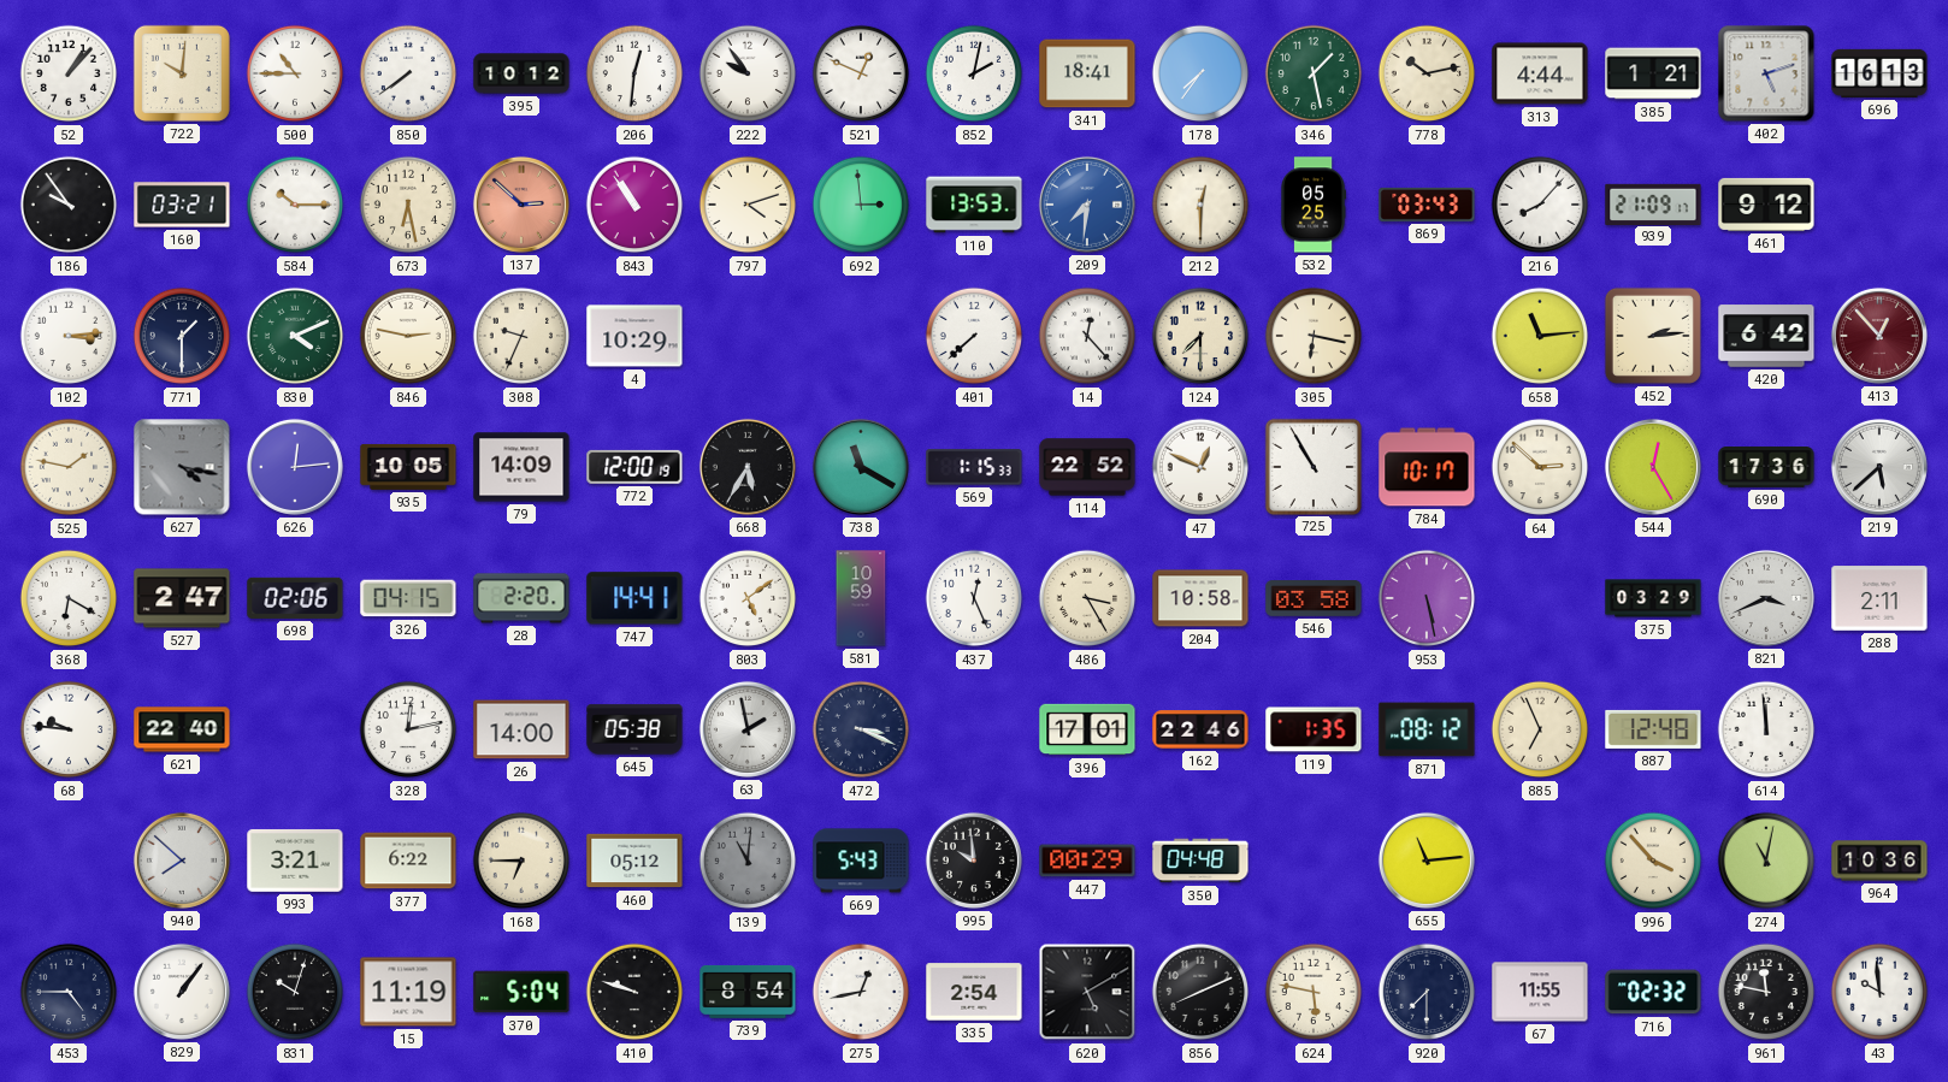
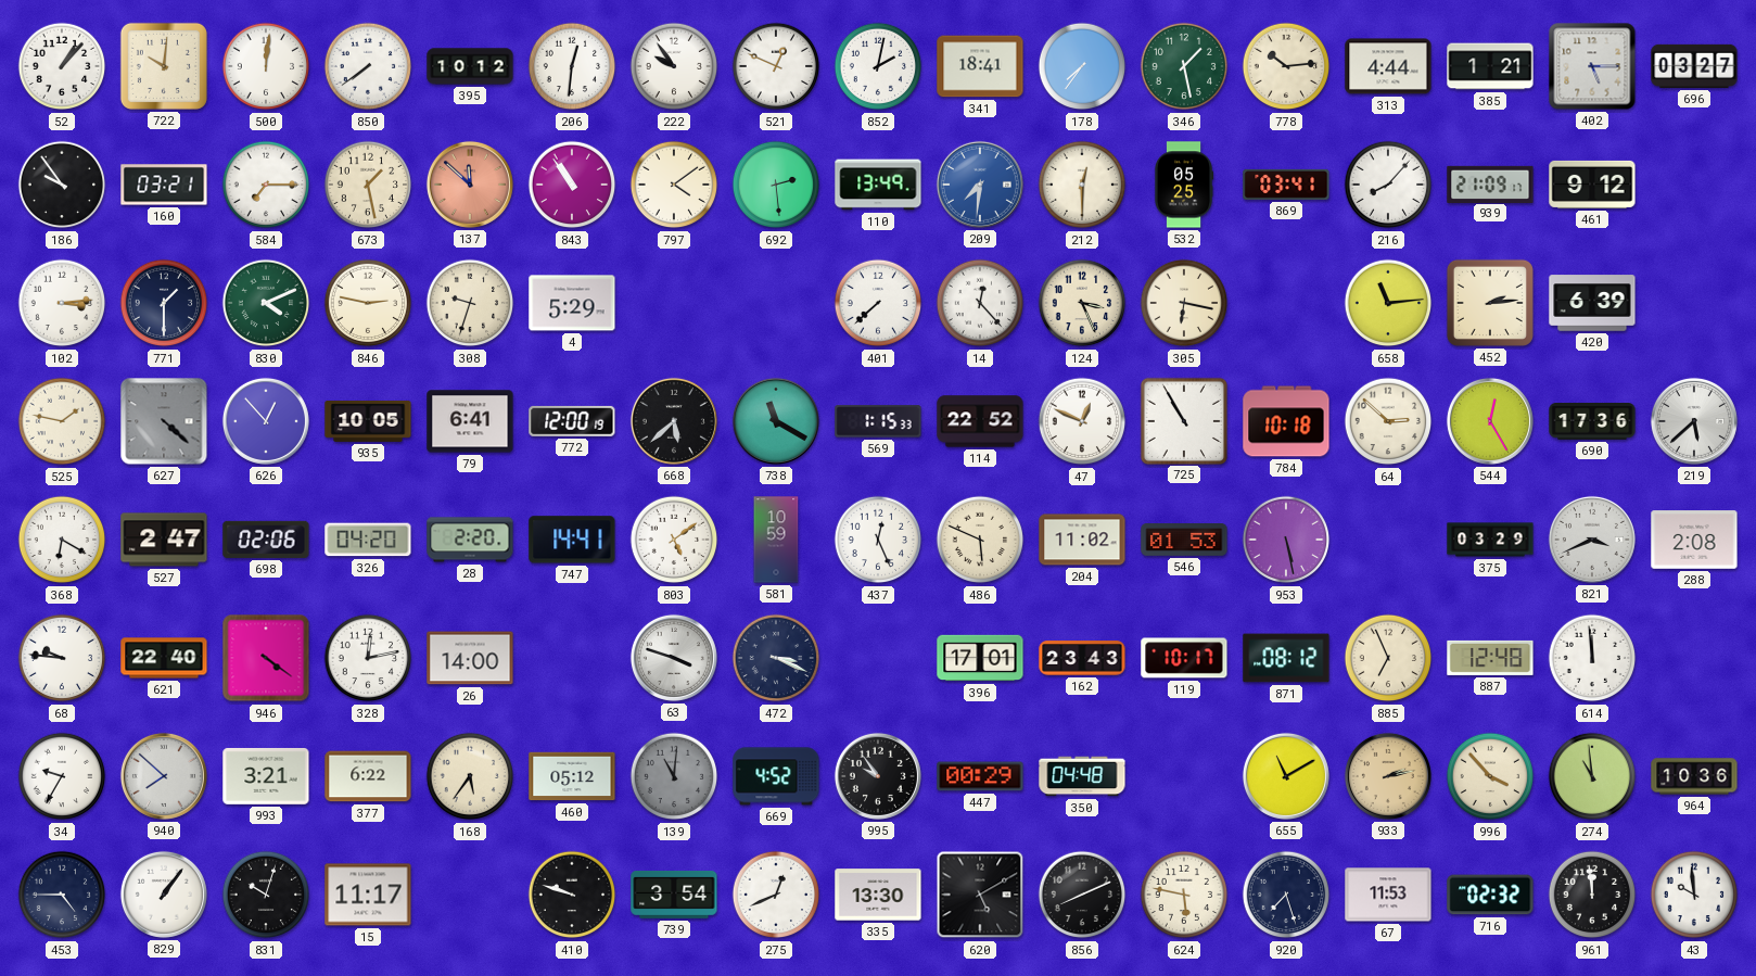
500: 10:45 -> 12:01
778: 10:13 -> 10:14
402: 5:12 -> 5:15
696: 16:13 -> 03:27
584: 10:15 -> 7:15
673: 6:28 -> 1:28
137: 2:52 -> 11:52
797: 4:12 -> 4:09
692: 2:59 -> 2:29
110: 13:53 -> 13:49
869: 03:43 -> 03:41
308: 9:34 -> 9:33
4: 10:29 -> 5:29
124: 7:30 -> 3:26
420: 6:42 -> 6:39
413: 12:53 -> none
627: 4:17 -> 4:22
626: 12:14 -> 12:53
79: 14:09 -> 6:41
668: 5:35 -> 5:38
784: 10:17 -> 10:18
326: 04:15 -> 04:20
486: 3:25 -> 5:49
204: 10:58 -> 11:02
546: 03:58 -> 01:53
288: 2:11 -> 2:08
946: none -> 4:21
645: 05:38 -> none
63: 1:58 -> 3:48
162: 22:46 -> 23:43
119: 1:35 -> 10:17
34: none -> 9:35
168: 6:45 -> 5:36
669: 5:43 -> 4:52
995: 9:59 -> 9:54
655: 11:14 -> 11:10
933: none -> 2:13
274: 11:02 -> 10:59
15: 11:19 -> 11:17
370: 5:04 -> none
739: 8:54 -> 3:54
275: 12:43 -> 12:41
335: 2:54 -> 13:30
920: 7:30 -> 7:27
67: 11:55 -> 11:53
961: 11:47 -> 11:59
